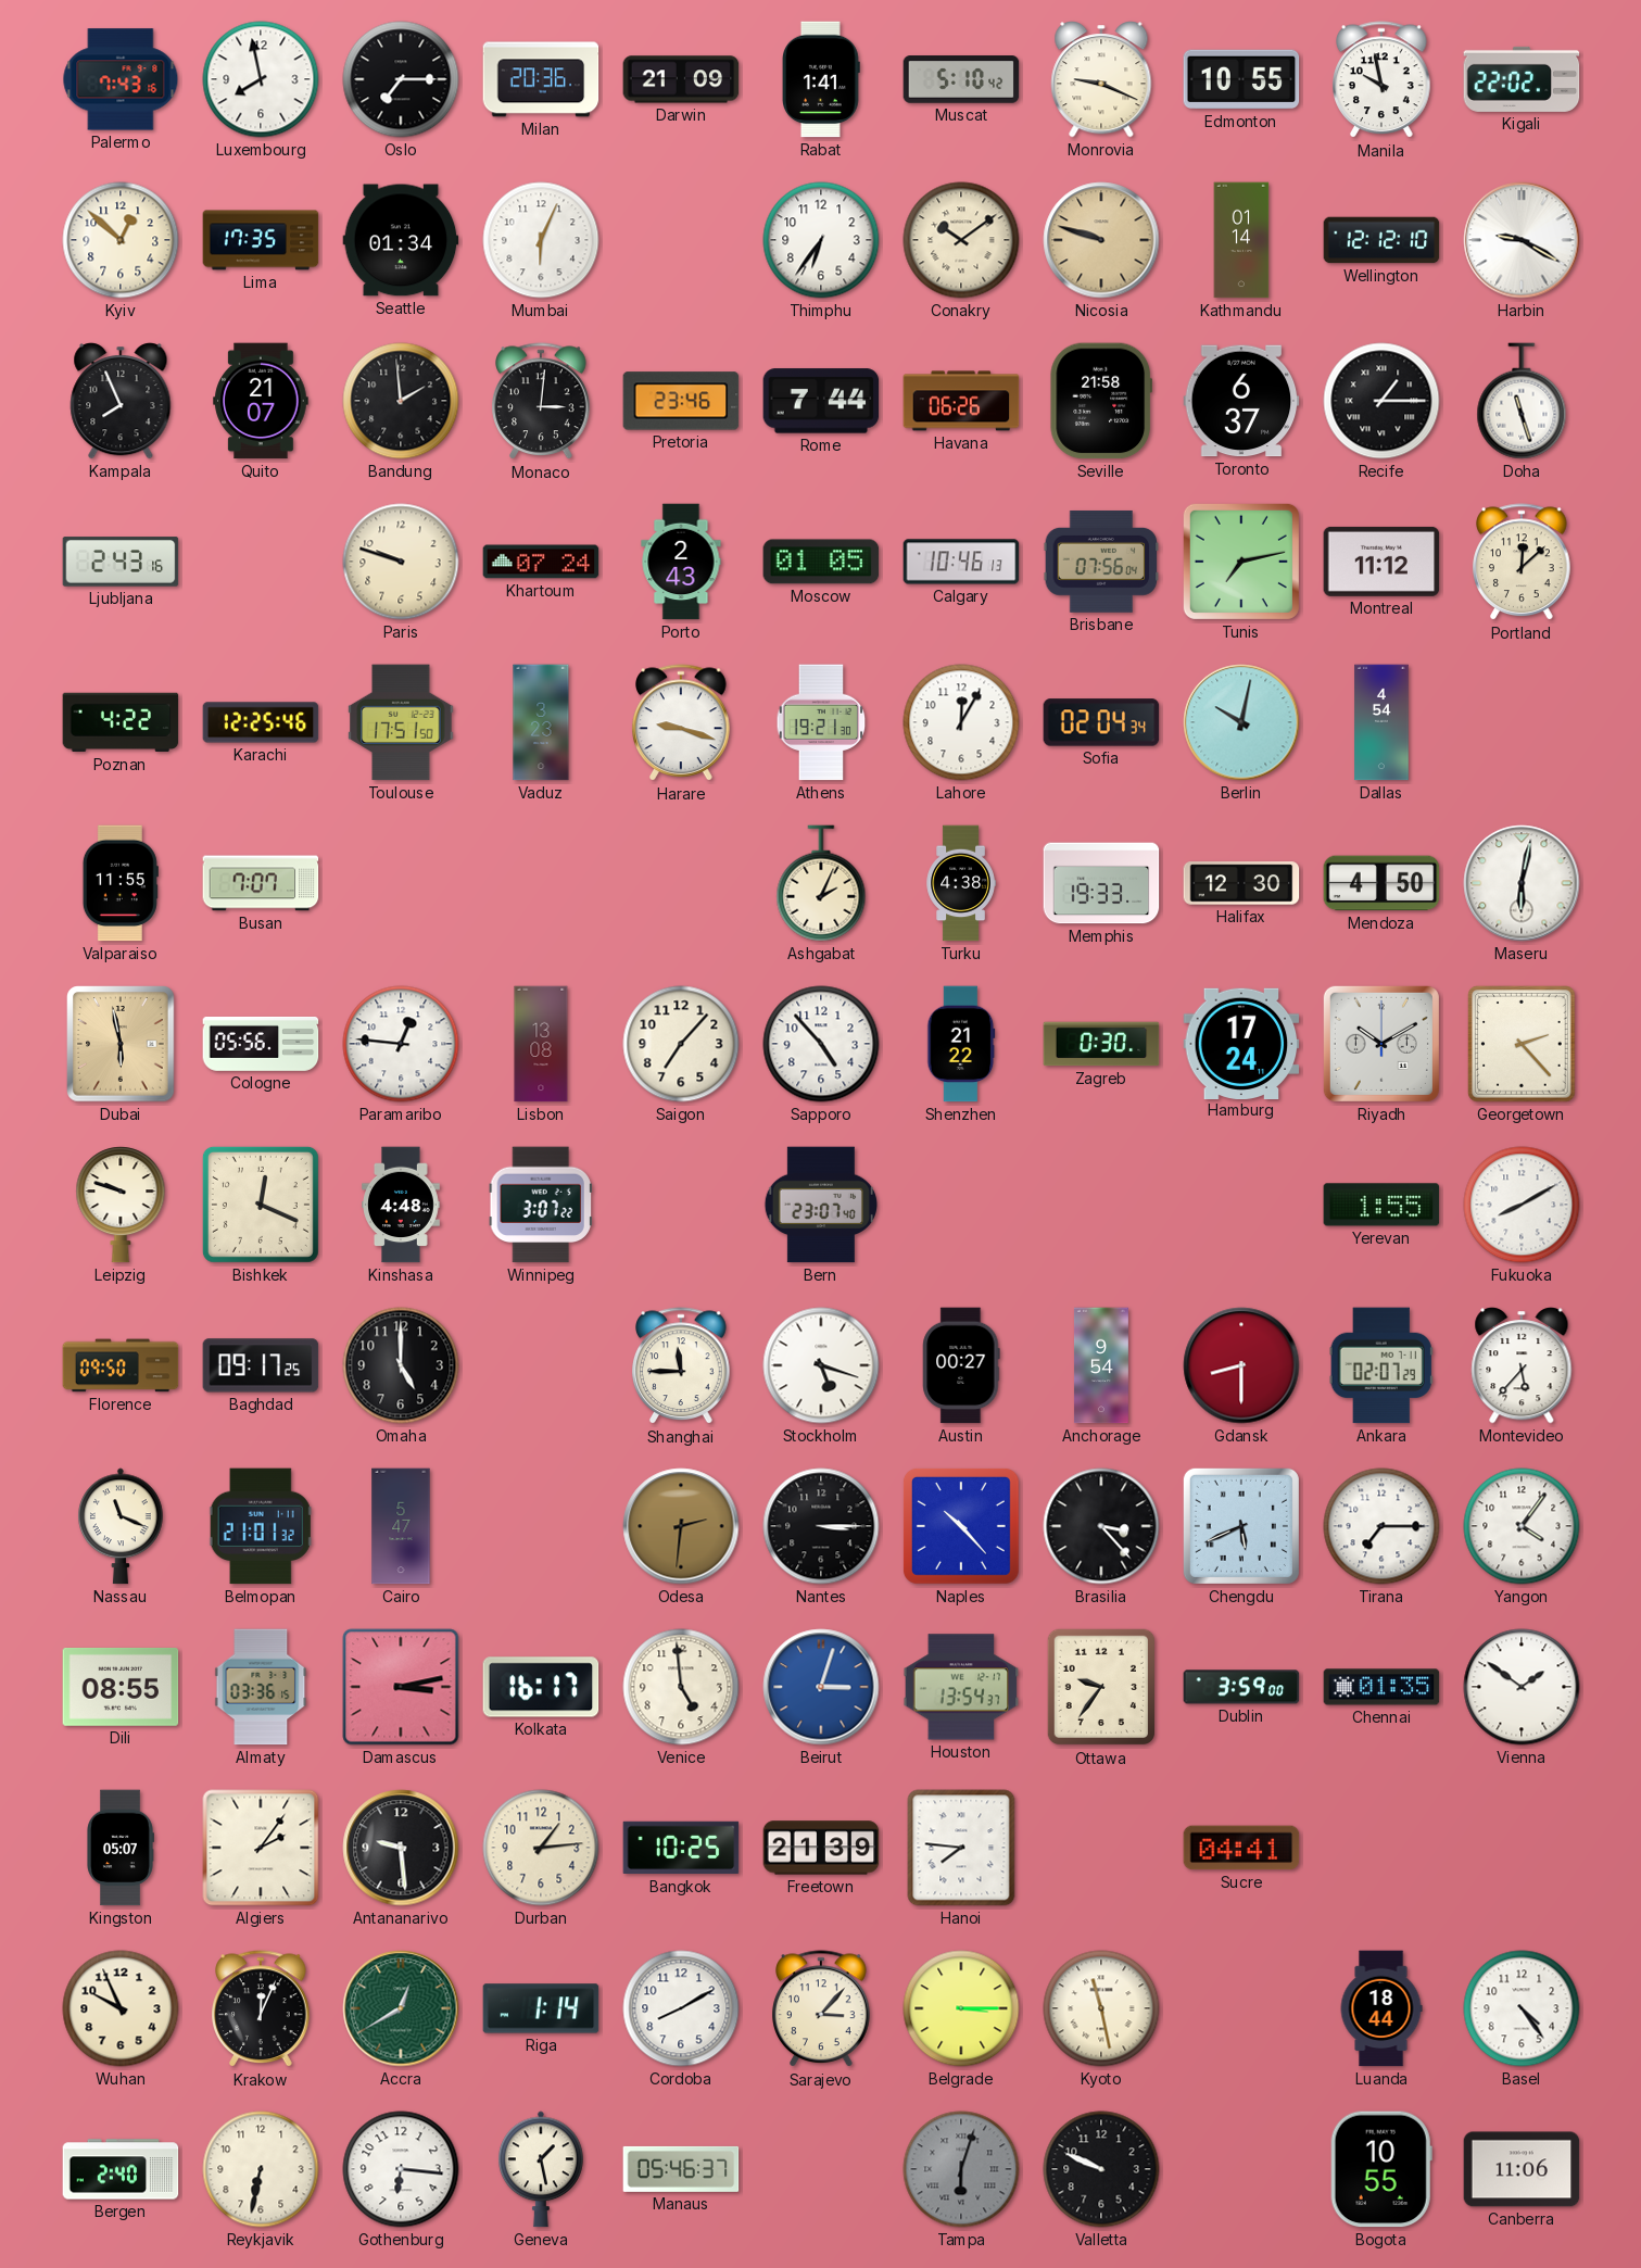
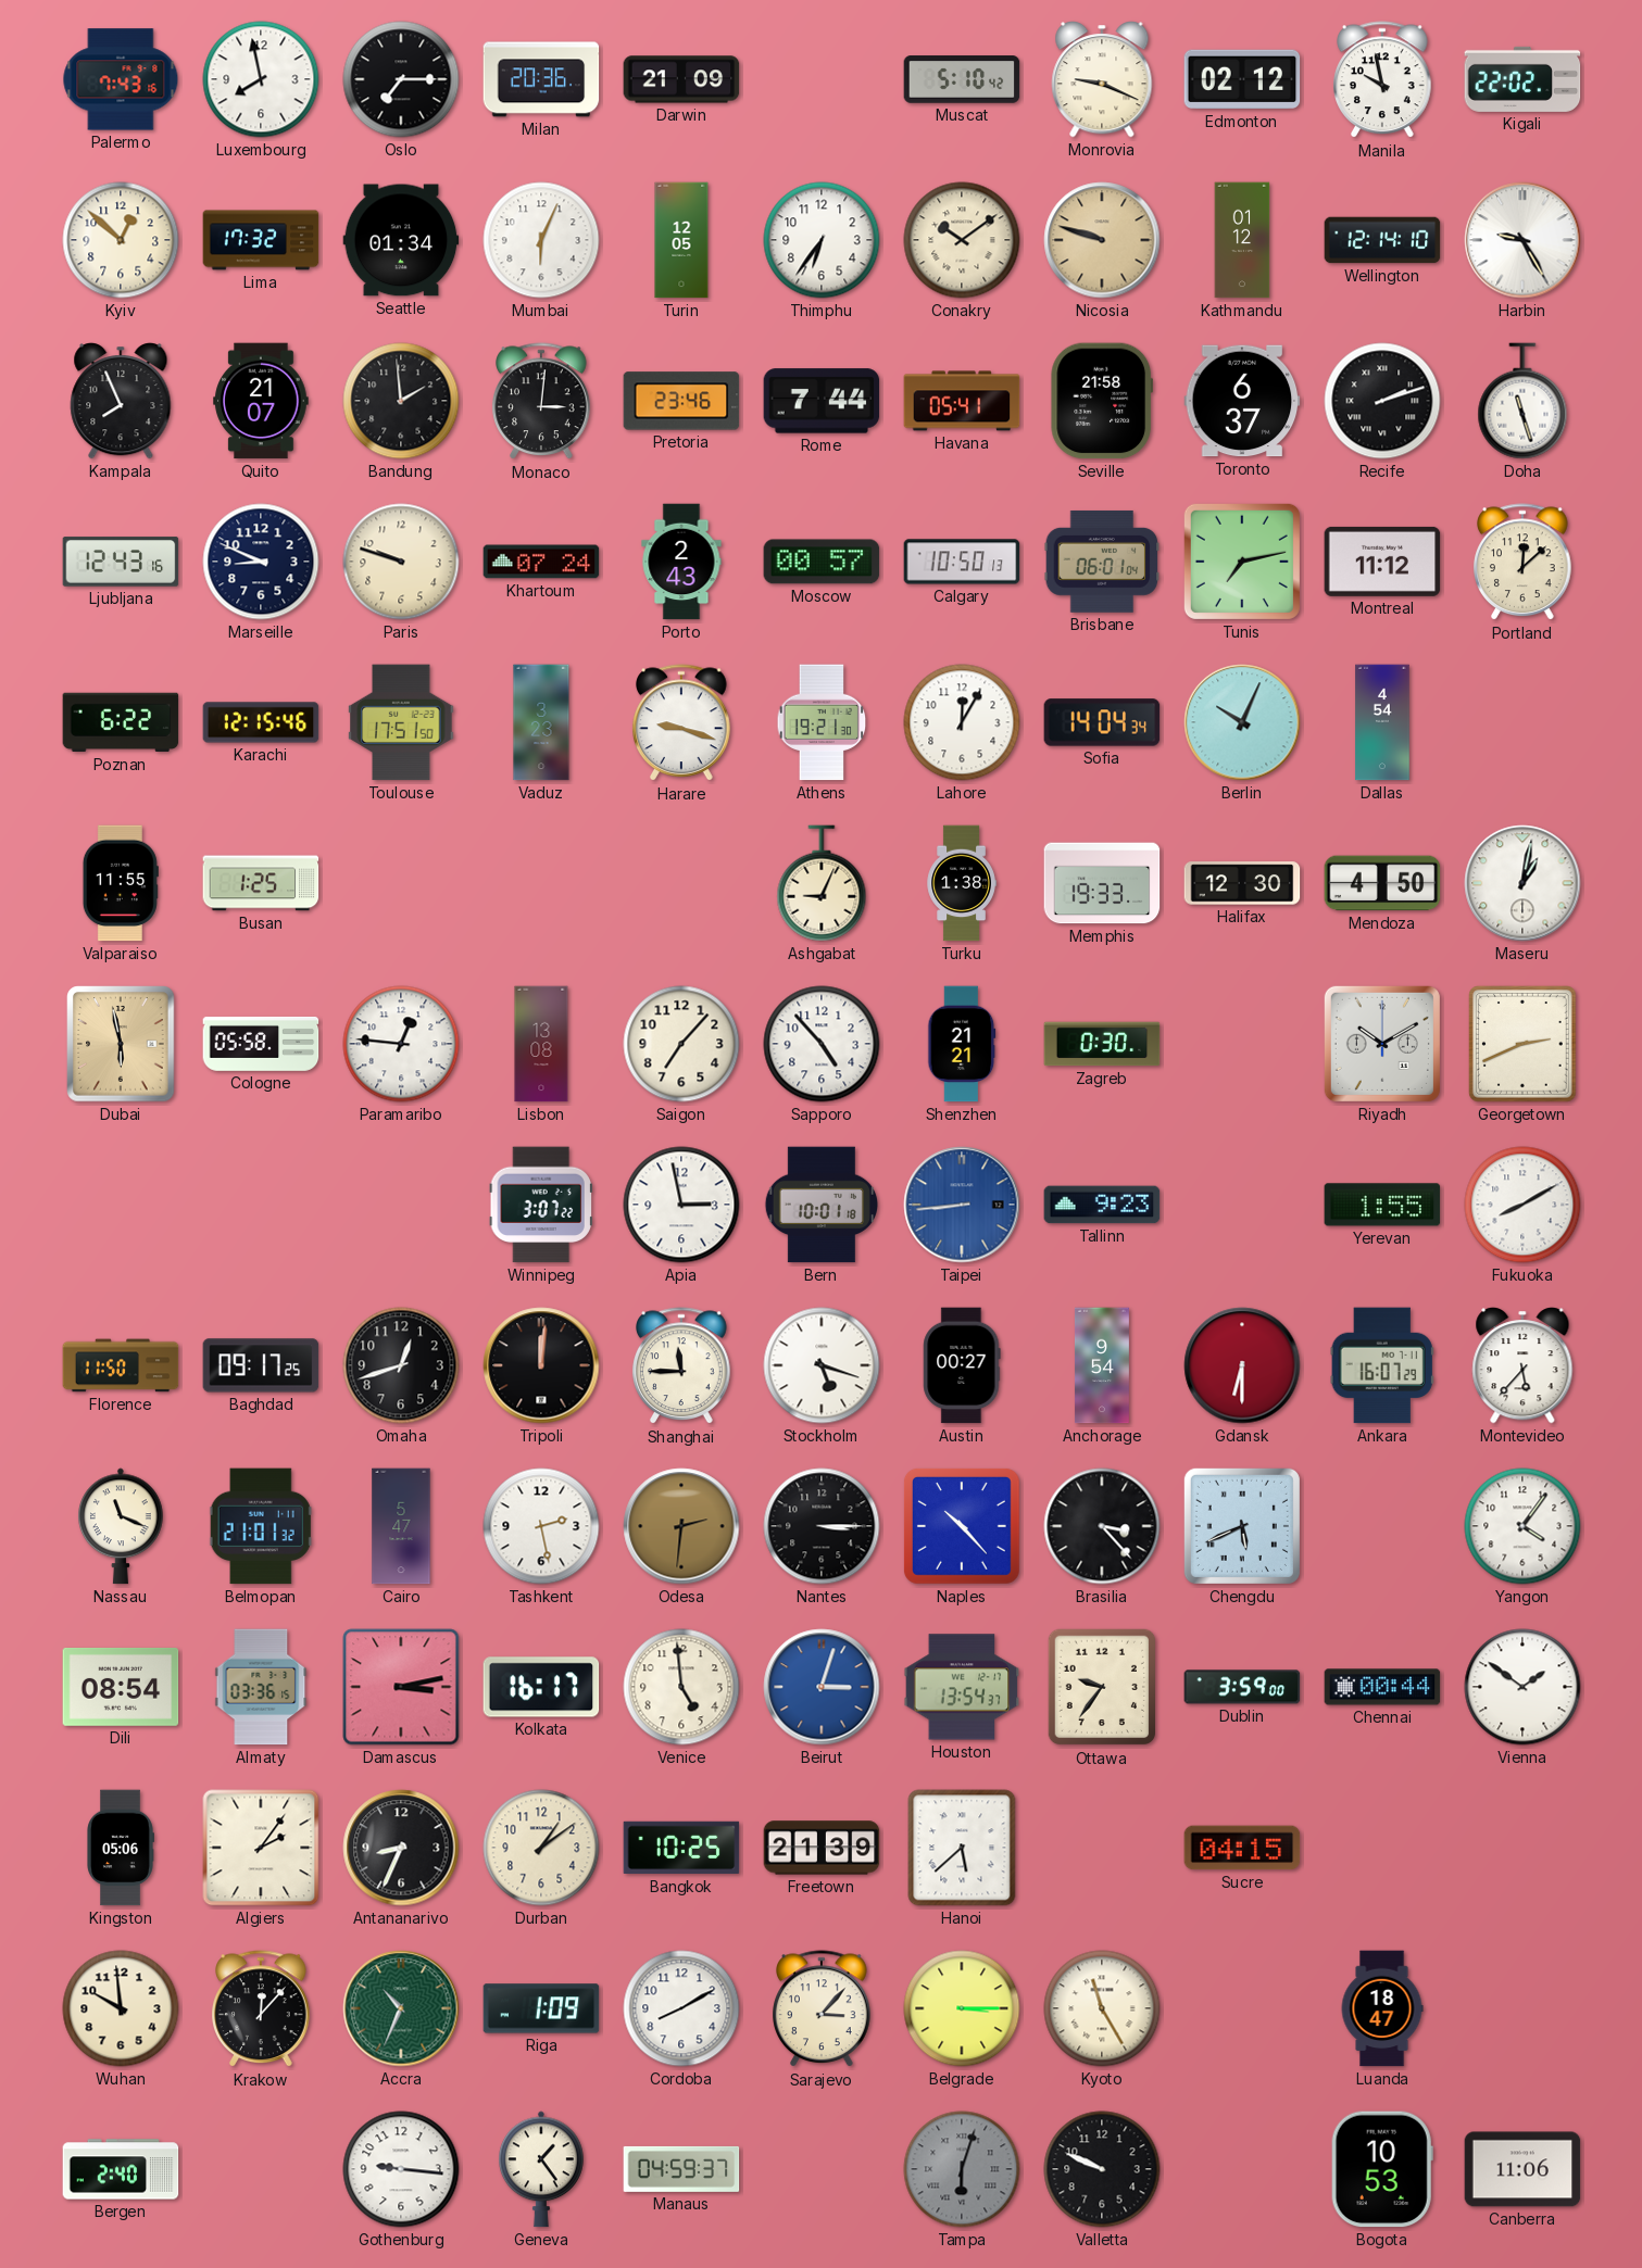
Rabat: 1:41 -> none
Edmonton: 10:55 -> 02:12
Lima: 17:35 -> 17:32
Turin: none -> 12:05
Kathmandu: 01:14 -> 01:12
Wellington: 12:12 -> 12:14
Harbin: 9:20 -> 9:25
Havana: 06:26 -> 05:41
Recife: 1:15 -> 2:12
Ljubljana: 2:43 -> 12:43
Marseille: none -> 8:49
Moscow: 01:05 -> 00:57
Calgary: 10:46 -> 10:50
Brisbane: 07:56 -> 06:01
Poznan: 4:22 -> 6:22
Karachi: 12:25 -> 12:15
Sofia: 02:04 -> 14:04
Berlin: 10:02 -> 10:04
Busan: 7:07 -> 1:25
Ashgabat: 2:04 -> 9:04
Turku: 4:38 -> 1:38
Maseru: 6:02 -> 1:02
Cologne: 05:56 -> 05:58
Shenzhen: 21:22 -> 21:21
Hamburg: 17:24 -> none
Georgetown: 2:23 -> 2:41
Leipzig: 9:48 -> none
Bishkek: 12:19 -> none
Kinshasa: 4:48 -> none
Apia: none -> 2:58
Bern: 23:07 -> 10:01
Taipei: none -> 8:44
Tallinn: none -> 9:23
Florence: 09:50 -> 11:50
Omaha: 5:00 -> 12:42
Tripoli: none -> 12:01
Gdansk: 8:30 -> 6:30
Ankara: 02:07 -> 16:07
Tashkent: none -> 2:28
Tirana: 7:15 -> none
Dili: 08:55 -> 08:54
Chennai: 01:35 -> 00:44
Kingston: 05:07 -> 05:06
Antananarivo: 9:29 -> 8:34
Durban: 1:14 -> 1:09
Hanoi: 7:46 -> 5:38
Sucre: 04:41 -> 04:15
Wuhan: 9:56 -> 9:59
Krakow: 12:04 -> 12:07
Accra: 12:40 -> 10:34
Riga: 1:14 -> 1:09
Kyoto: 11:28 -> 11:25
Luanda: 18:44 -> 18:47
Basel: 4:24 -> none
Reykjavik: 6:32 -> none
Gothenburg: 6:16 -> 9:16
Geneva: 1:28 -> 1:24
Manaus: 05:46 -> 04:59
Bogota: 10:55 -> 10:53
